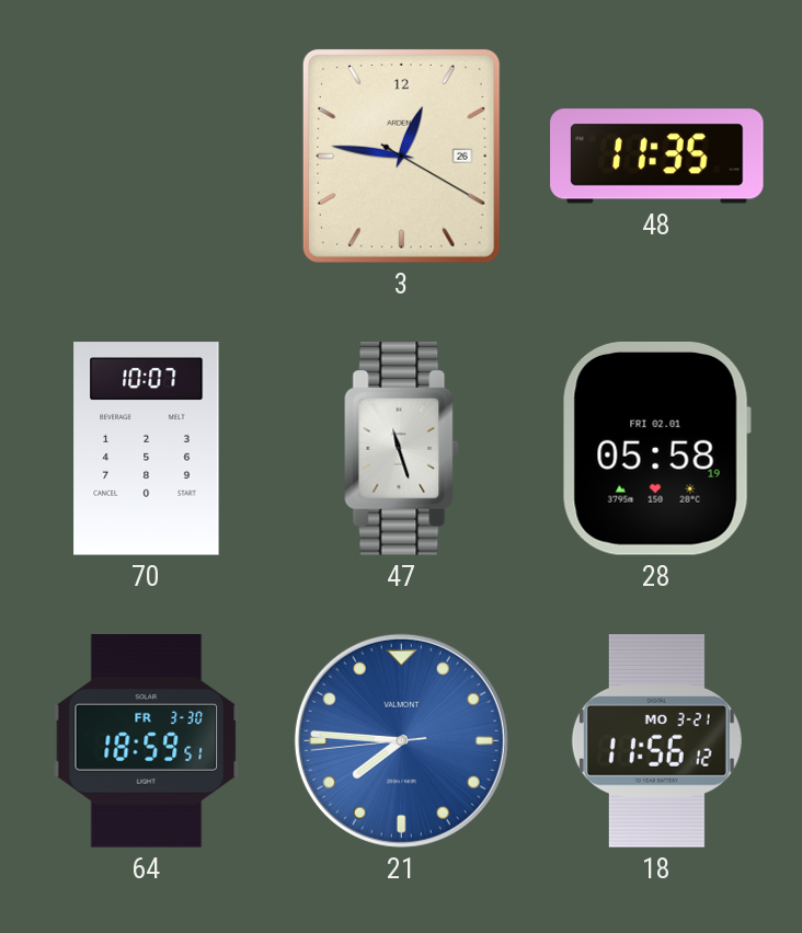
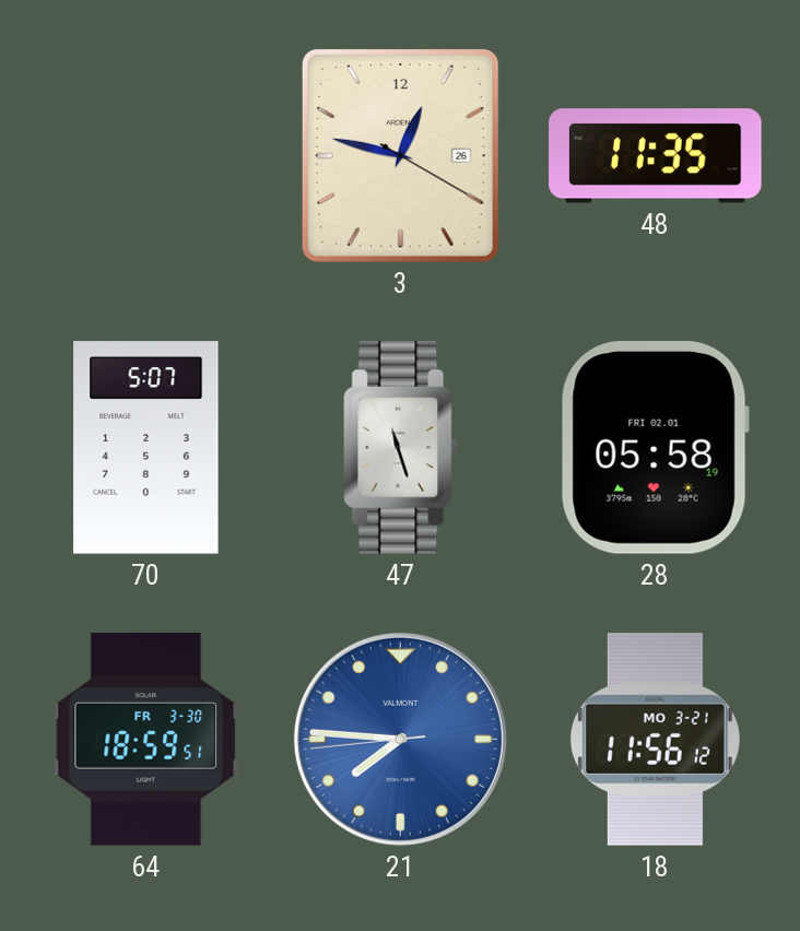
3: 12:46 -> 12:47
70: 10:07 -> 5:07
